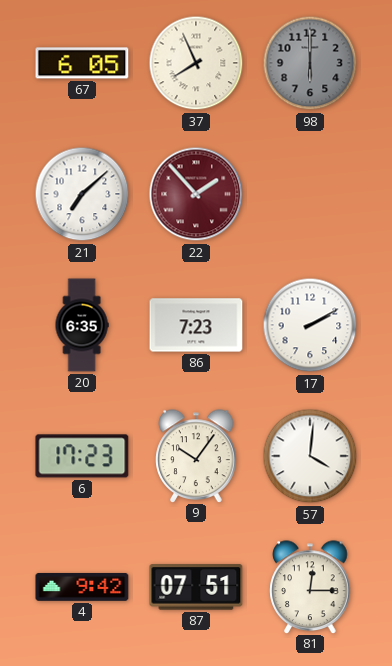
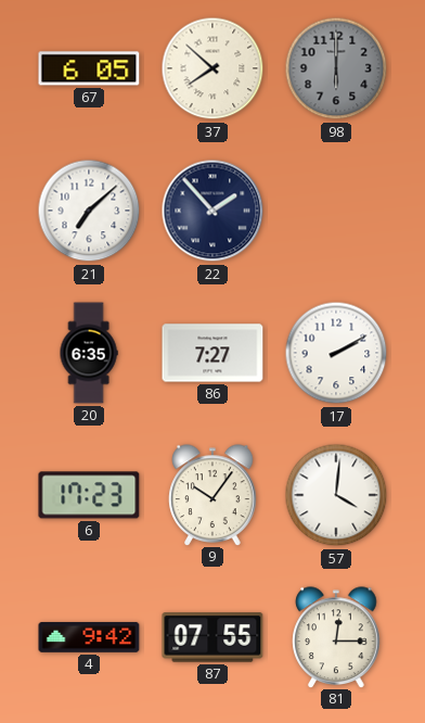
37: 7:56 -> 7:52
22 dial: burgundy -> navy
86: 7:23 -> 7:27
87: 07:51 -> 07:55
